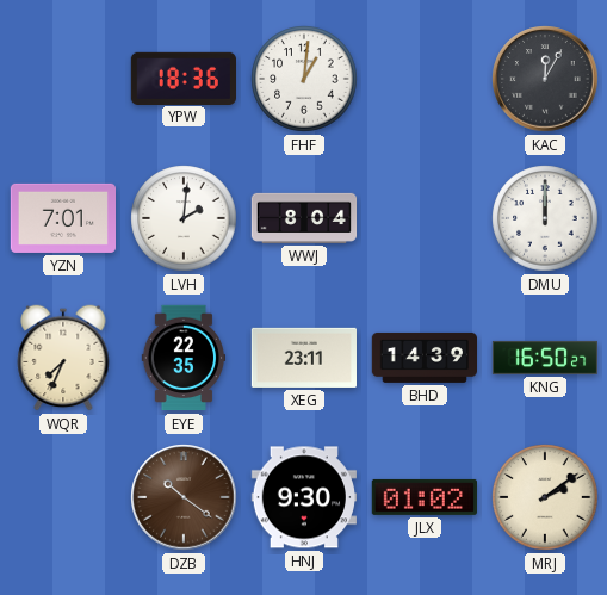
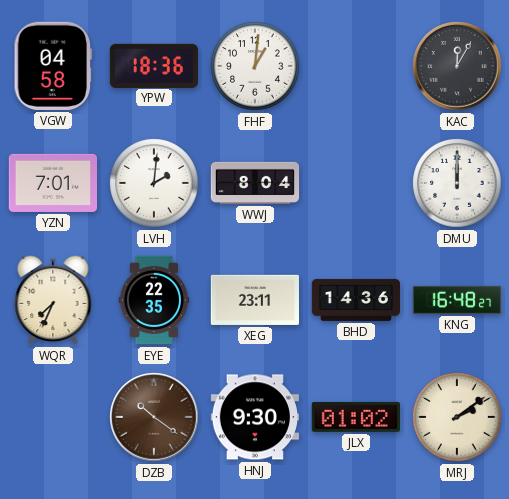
VGW: none -> 04:58
BHD: 14:39 -> 14:36
KNG: 16:50 -> 16:48
